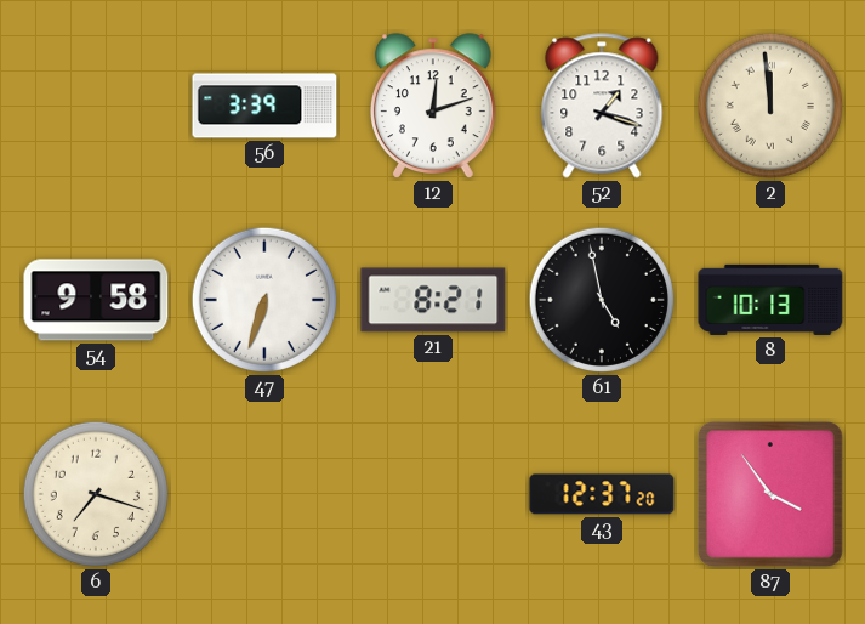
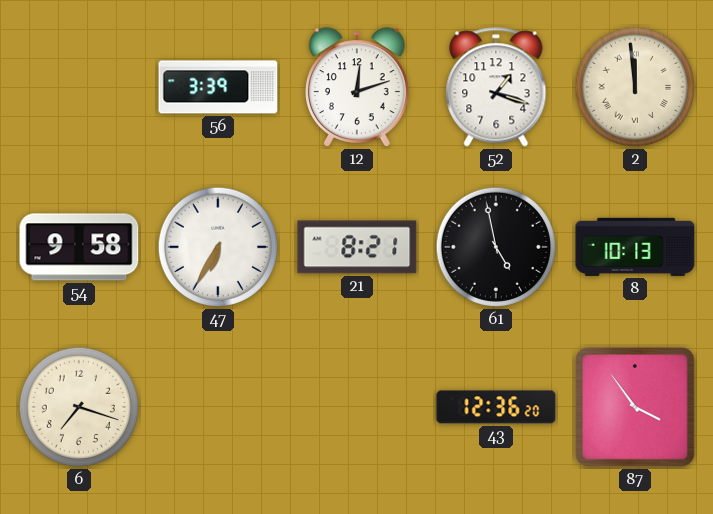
47: 6:33 -> 6:35
43: 12:37 -> 12:36
